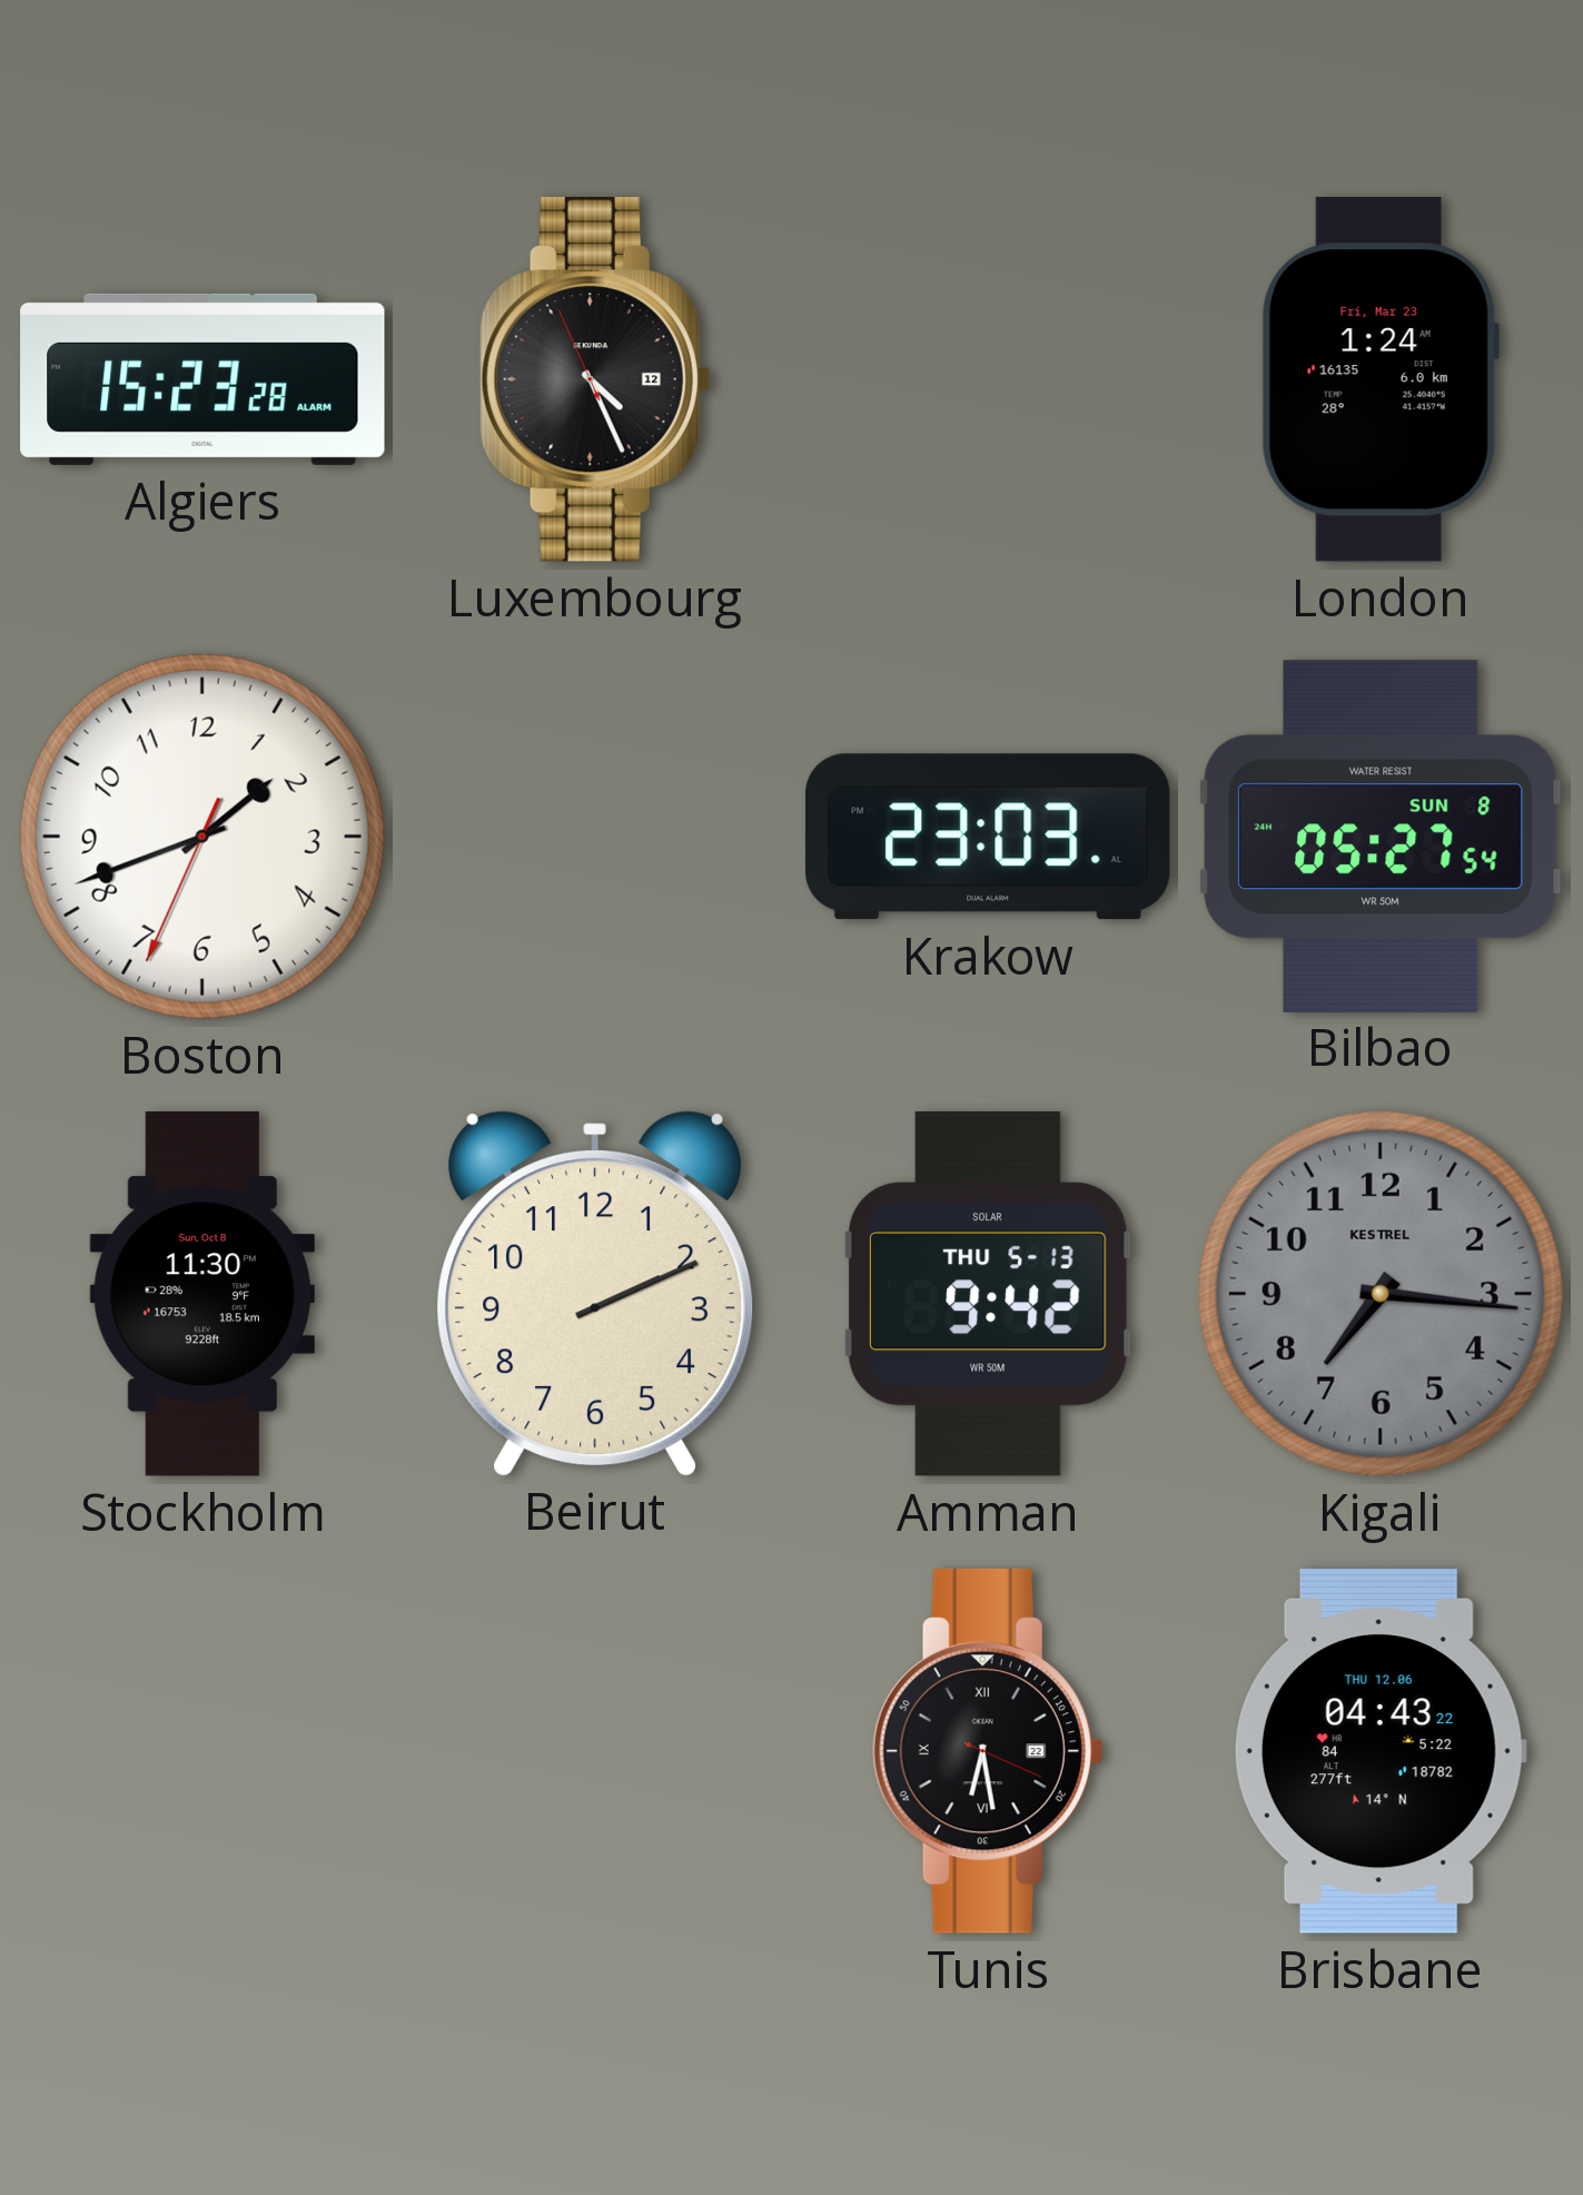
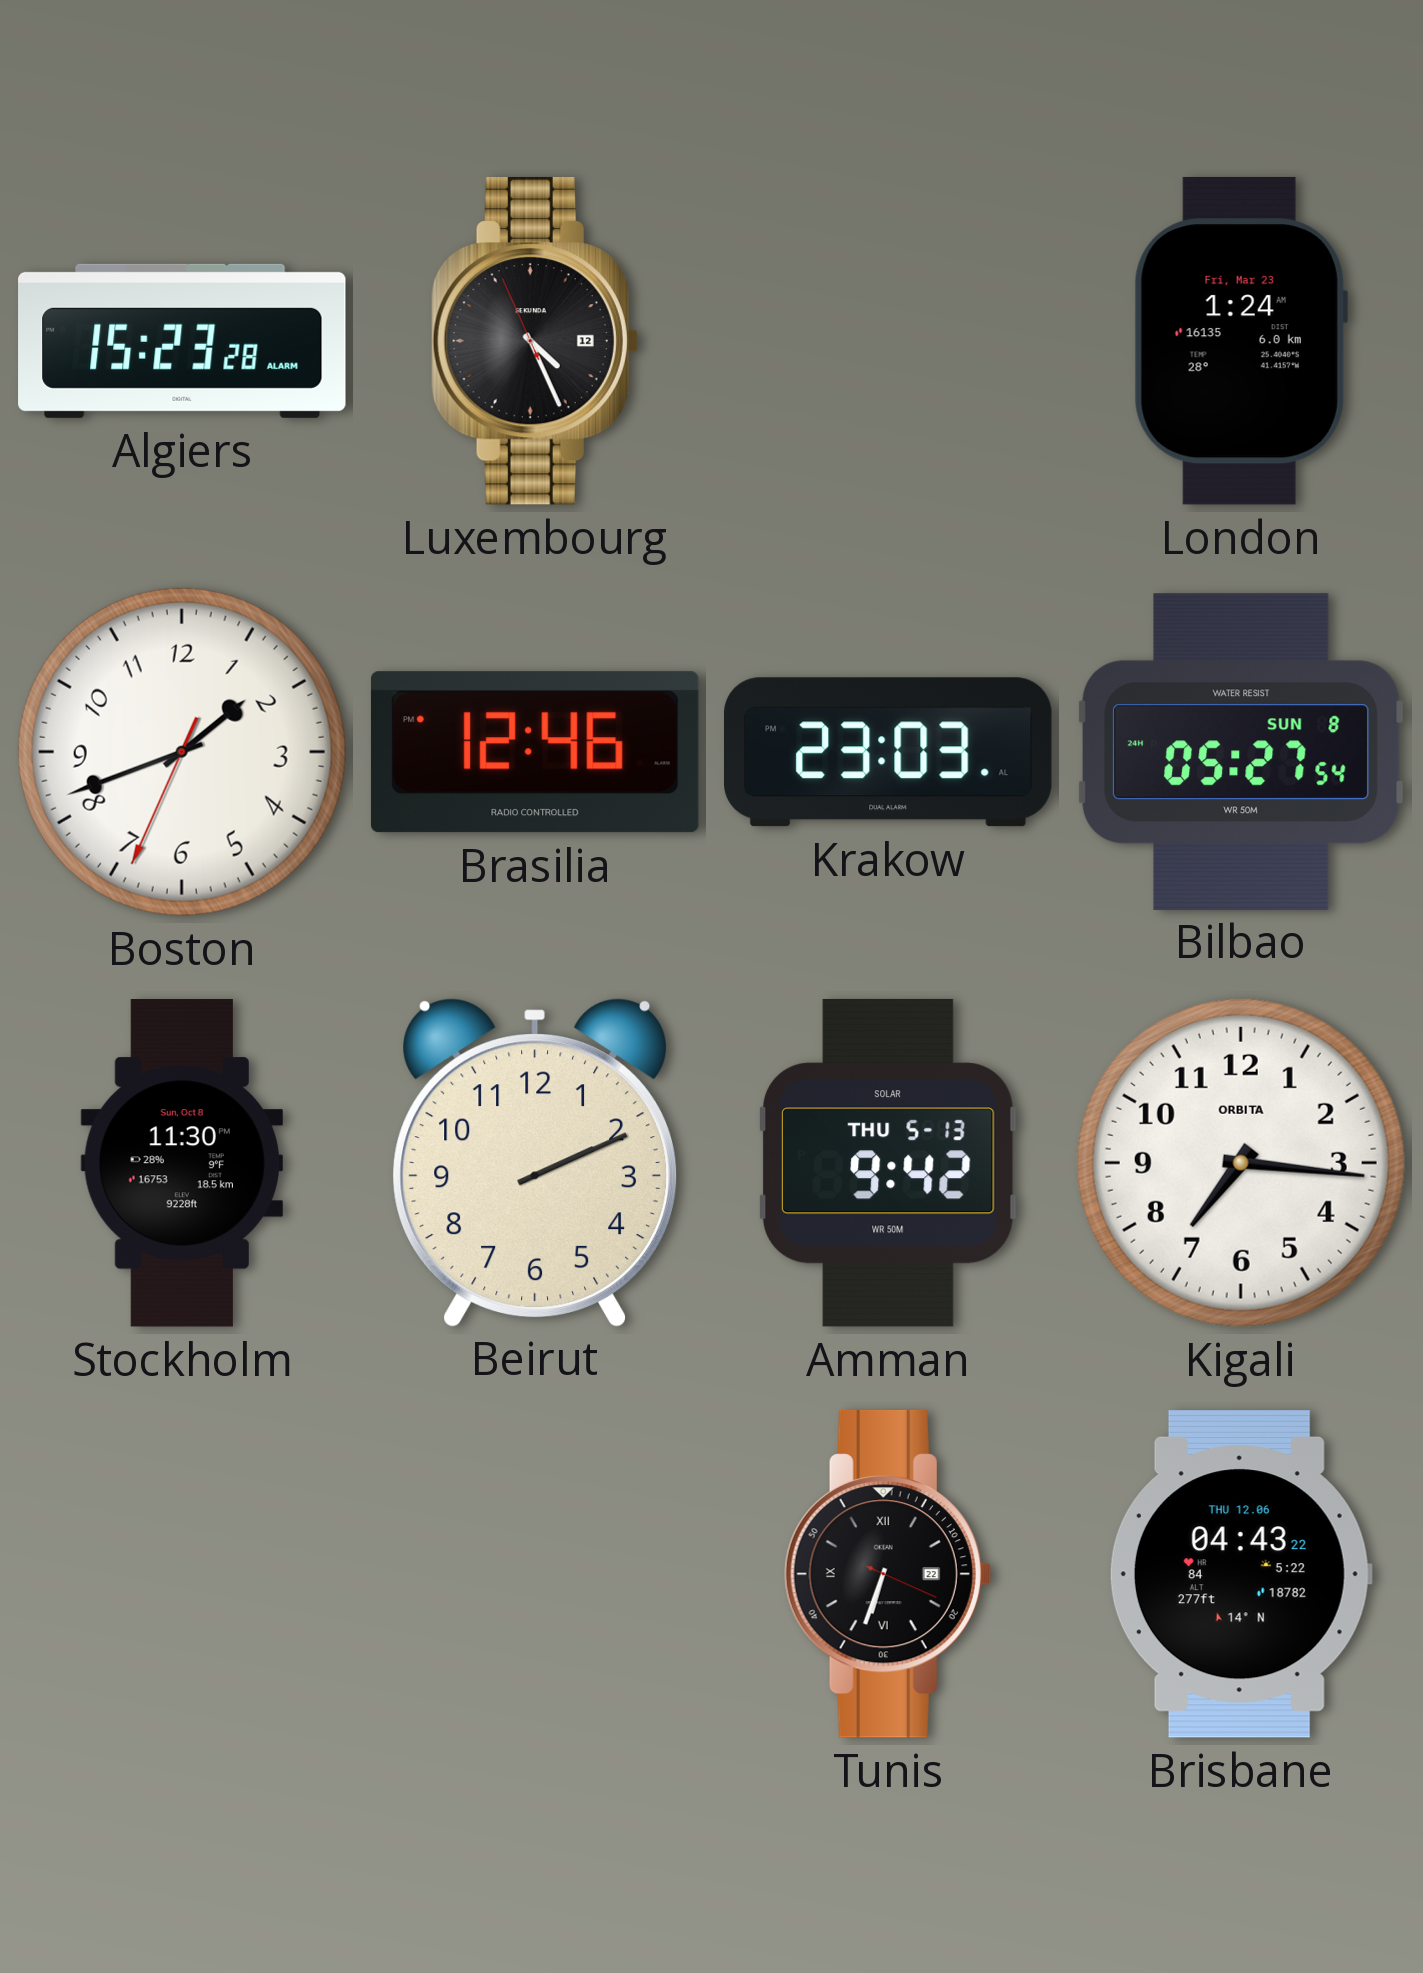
Brasilia: none -> 12:46
Kigali dial: grey -> white
Kigali brand: KESTREL -> ORBITA
Tunis: 6:28 -> 6:33
